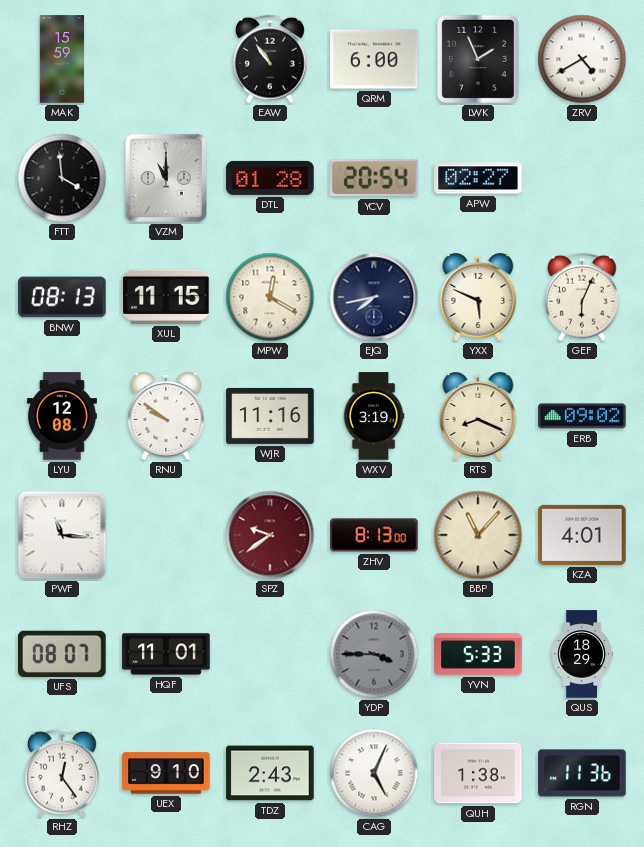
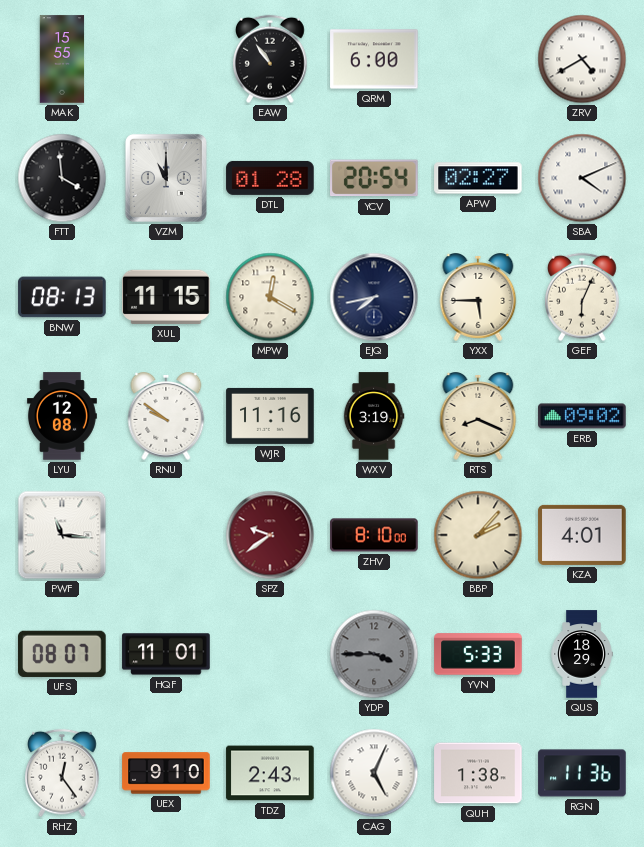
MAK: 15:59 -> 15:55
LWK: 1:56 -> none
SBA: none -> 4:11
YXX: 5:49 -> 5:45
ZHV: 8:13 -> 8:10
BBP: 11:07 -> 2:07
